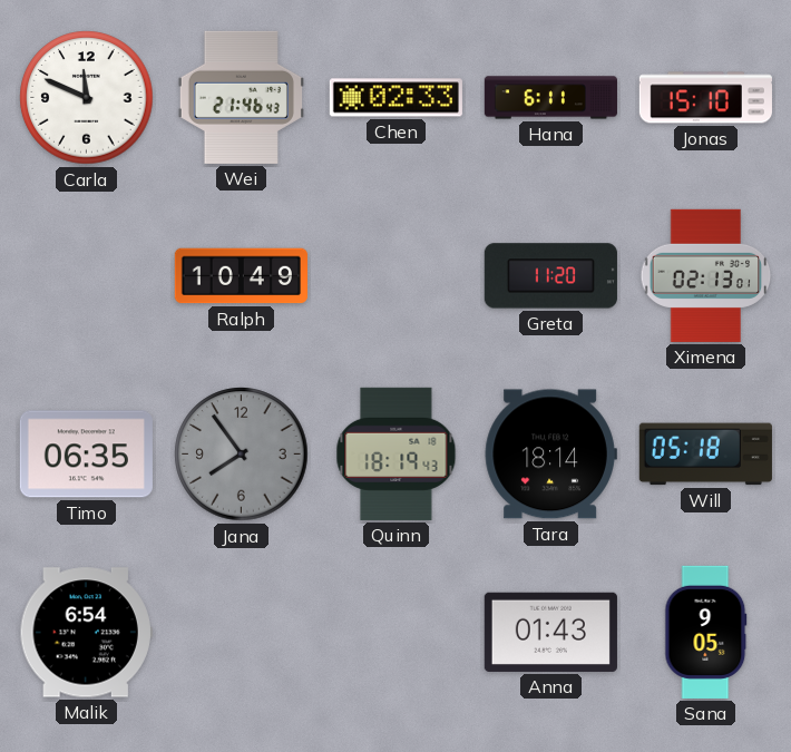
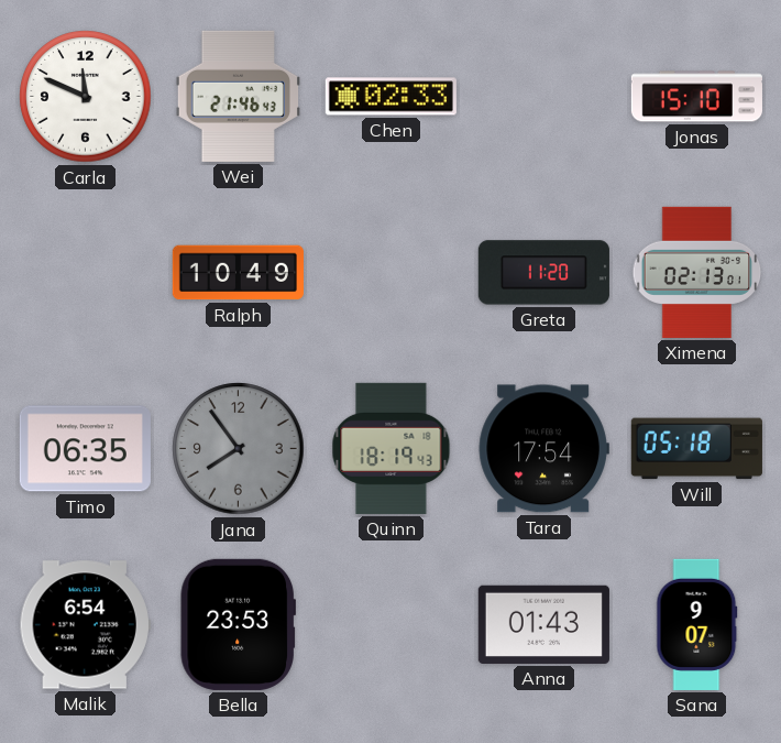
Hana: 6:11 -> none
Tara: 18:14 -> 17:54
Bella: none -> 23:53
Sana: 9:05 -> 9:07
